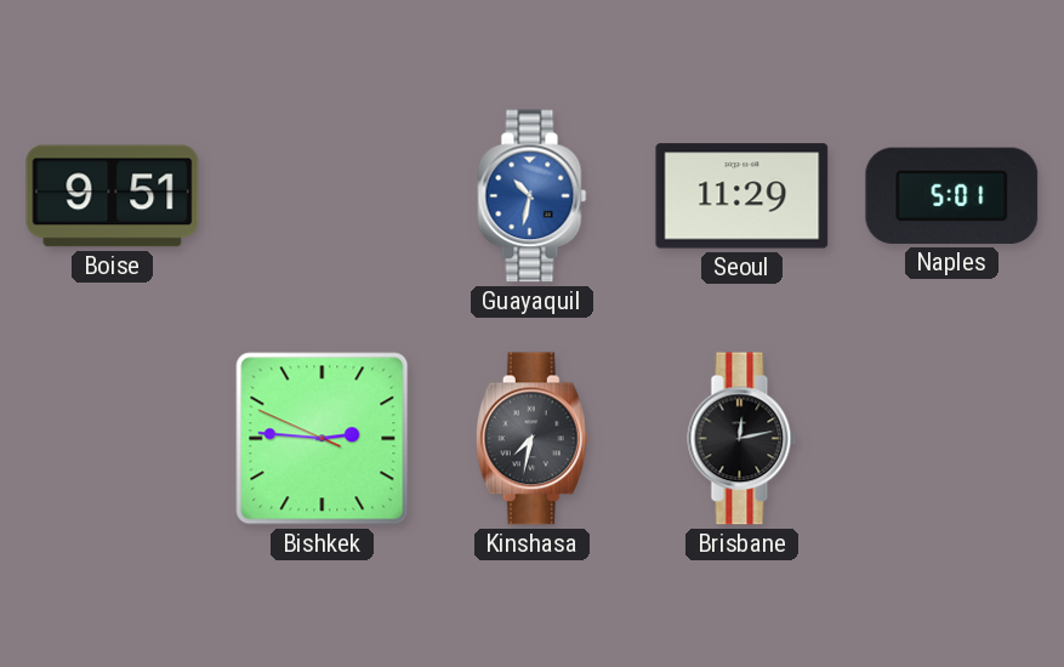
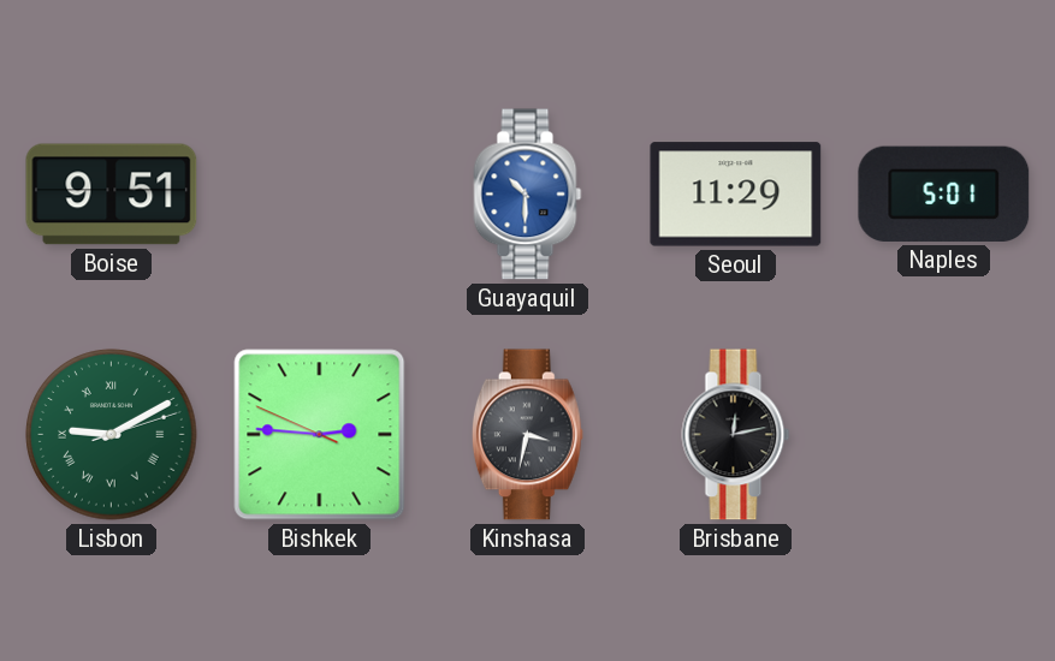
Guayaquil: 10:32 -> 10:30
Lisbon: none -> 9:10
Kinshasa: 7:32 -> 3:32
